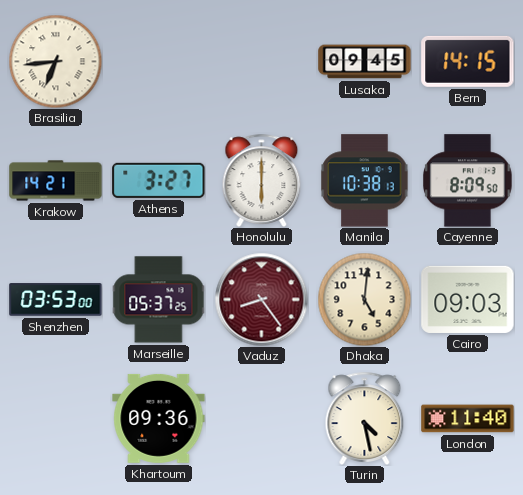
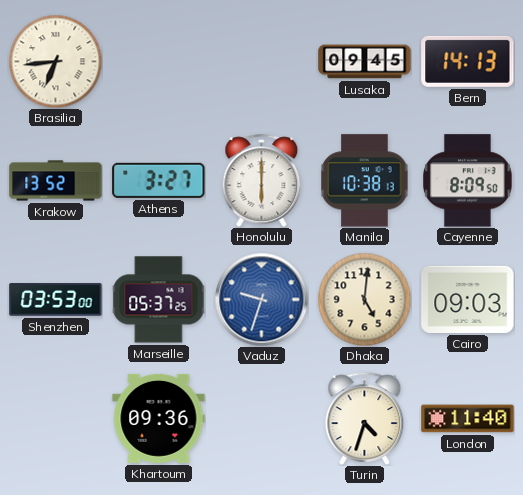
Bern: 14:15 -> 14:13
Krakow: 14:21 -> 13:52
Vaduz: 8:24 -> 9:33
Vaduz dial: burgundy -> blue
Turin: 4:28 -> 4:33
